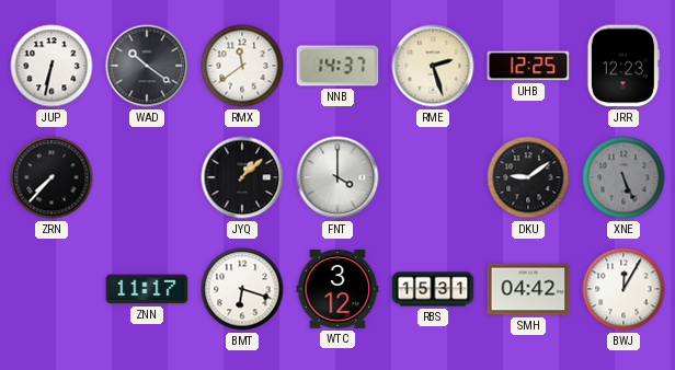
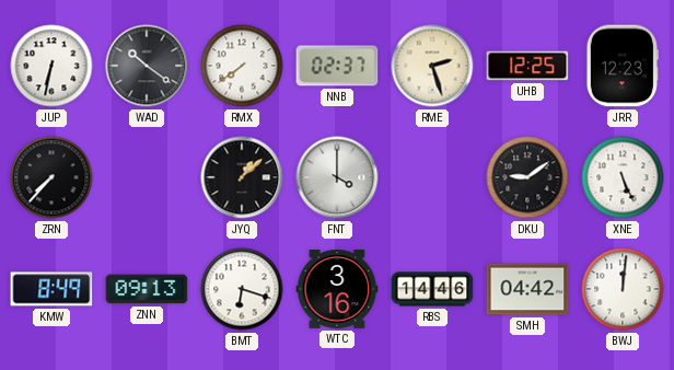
RMX: 11:39 -> 7:39
NNB: 14:37 -> 02:37
XNE dial: grey -> white
KMW: none -> 8:49
ZNN: 11:17 -> 09:13
WTC: 3:12 -> 3:16
RBS: 15:31 -> 14:46
BWJ: 12:05 -> 12:01
